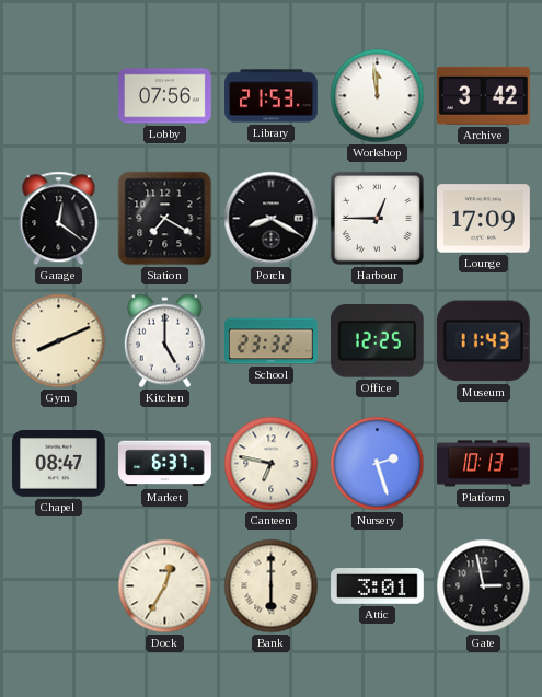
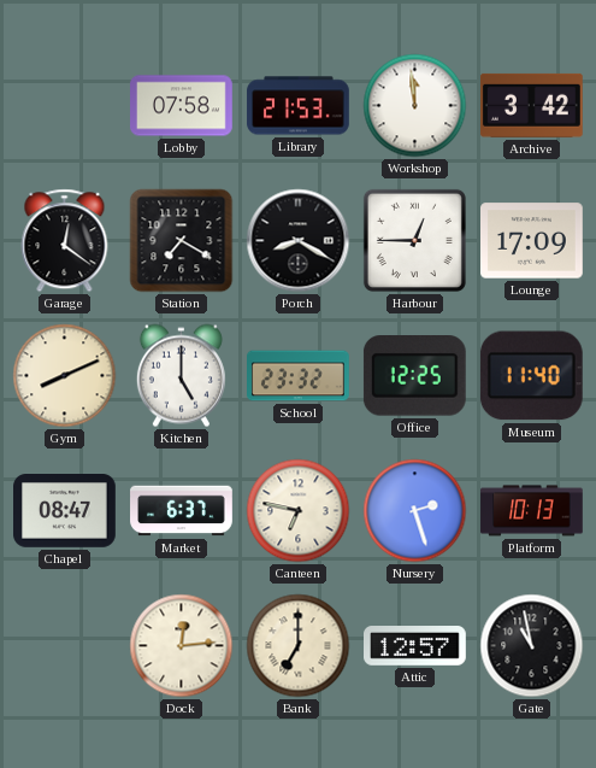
Lobby: 07:56 -> 07:58
Museum: 11:43 -> 11:40
Dock: 12:35 -> 12:14
Bank: 6:00 -> 7:00
Attic: 3:01 -> 12:57
Gate: 2:58 -> 10:58
